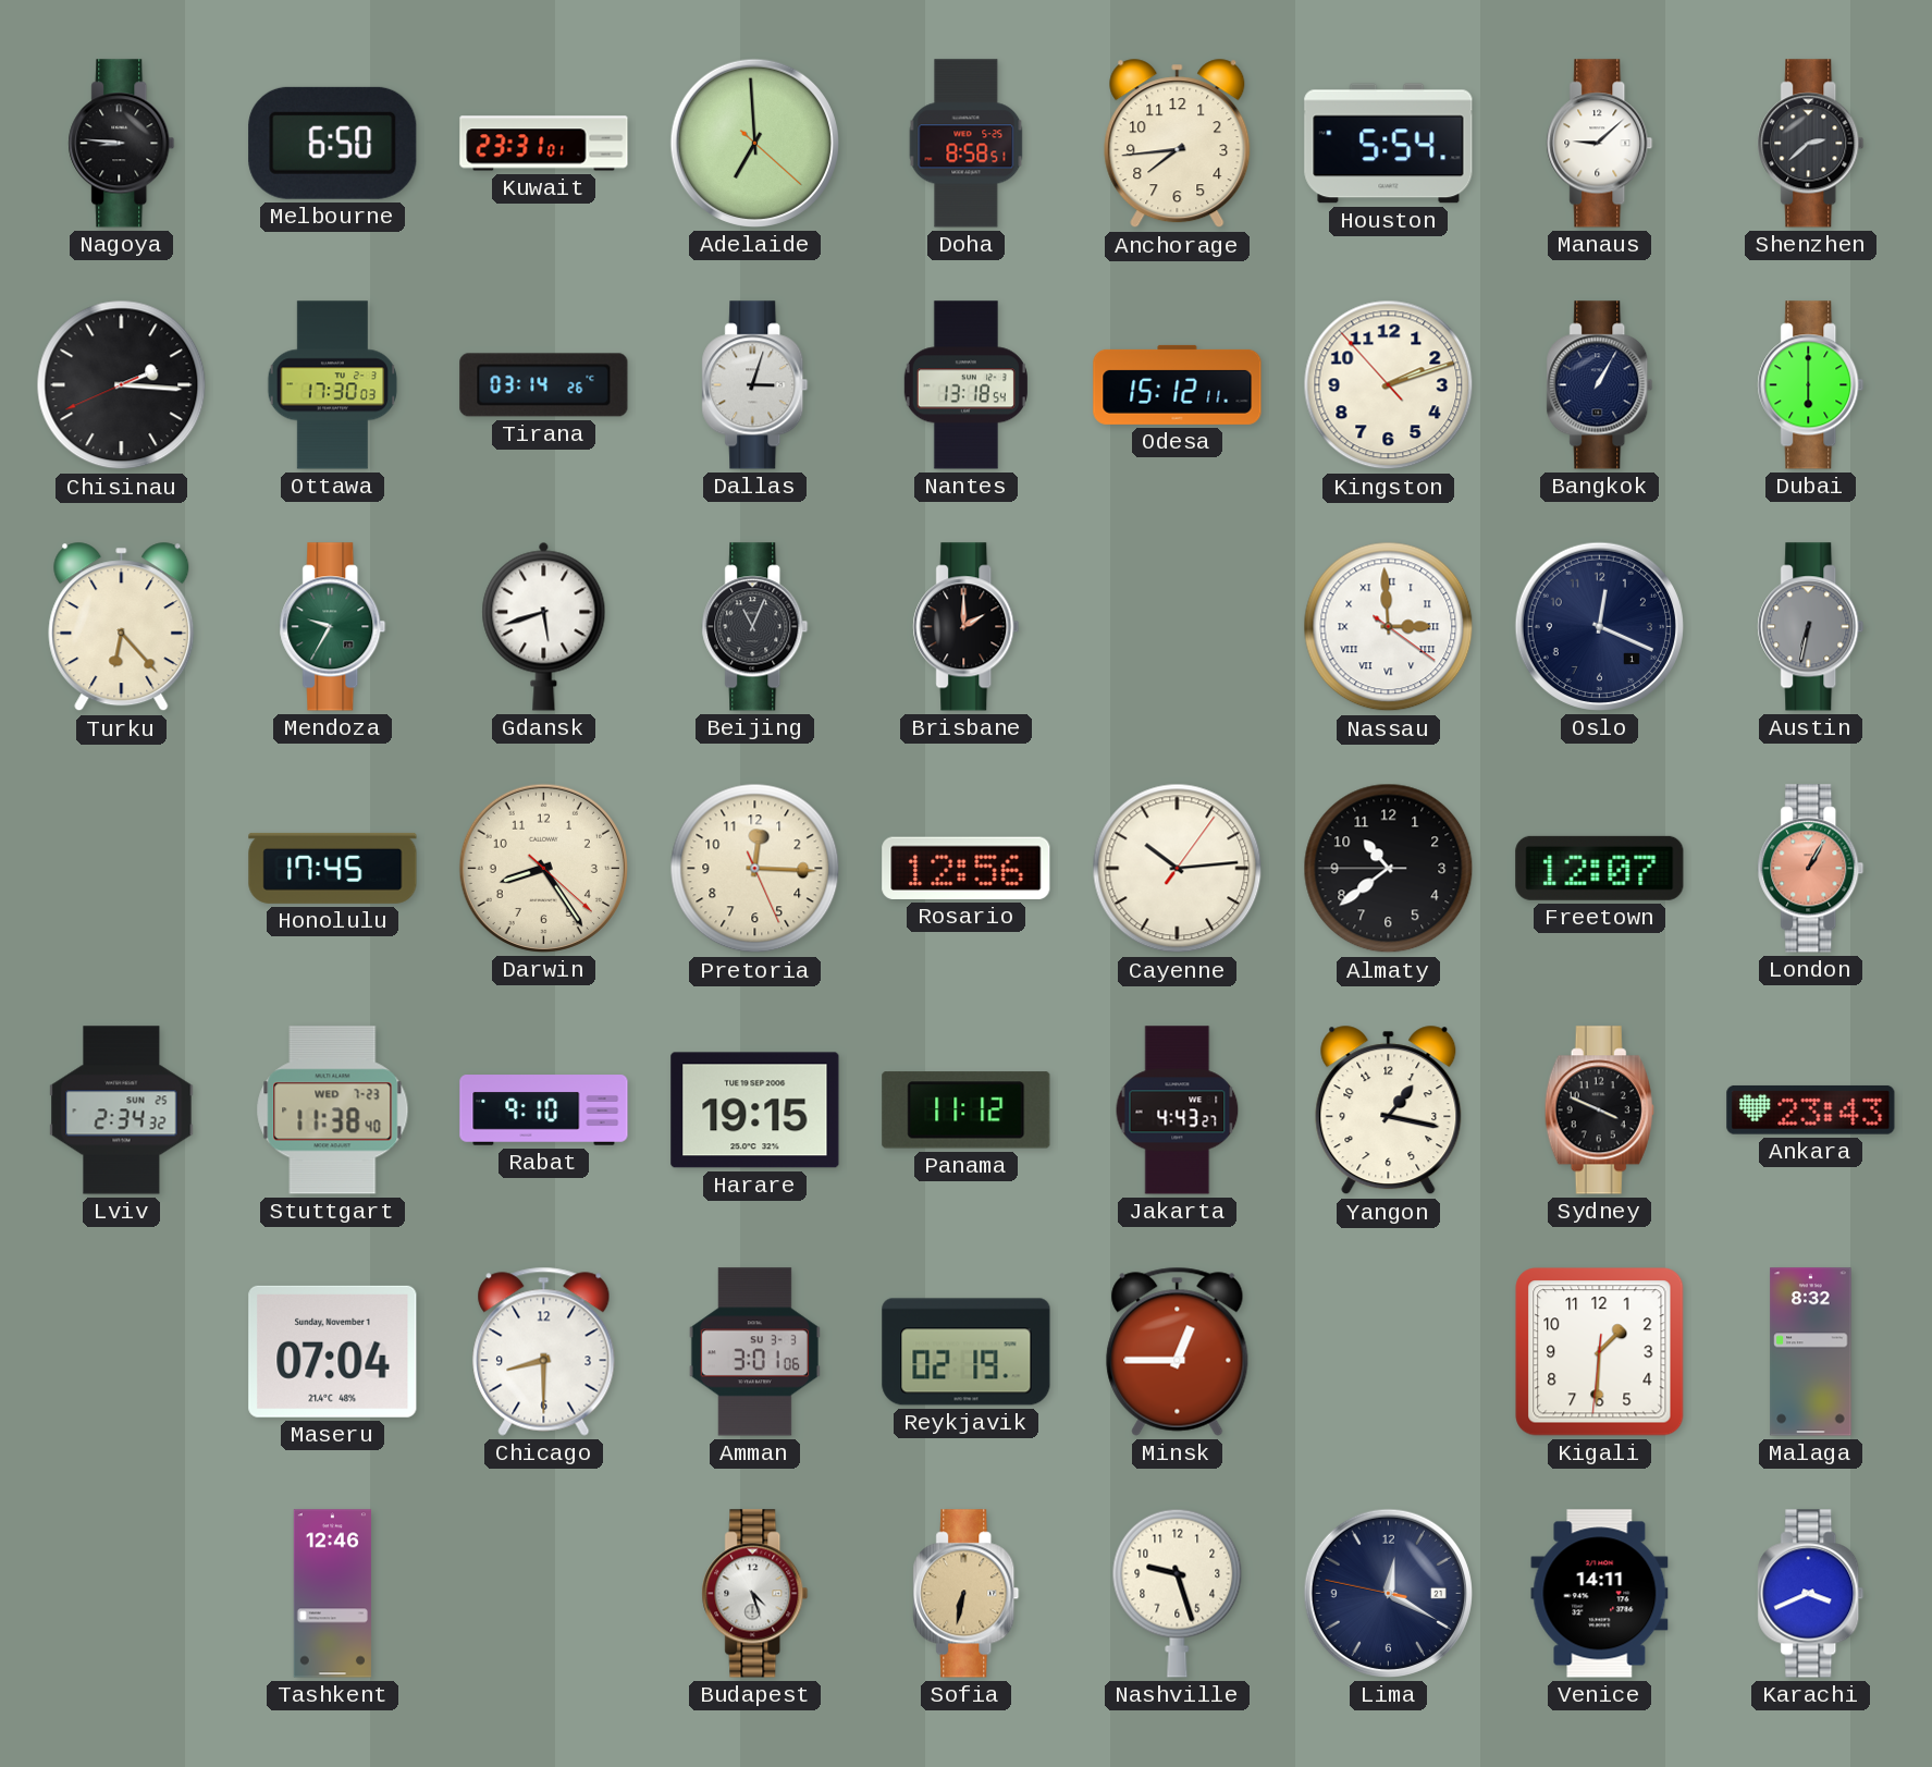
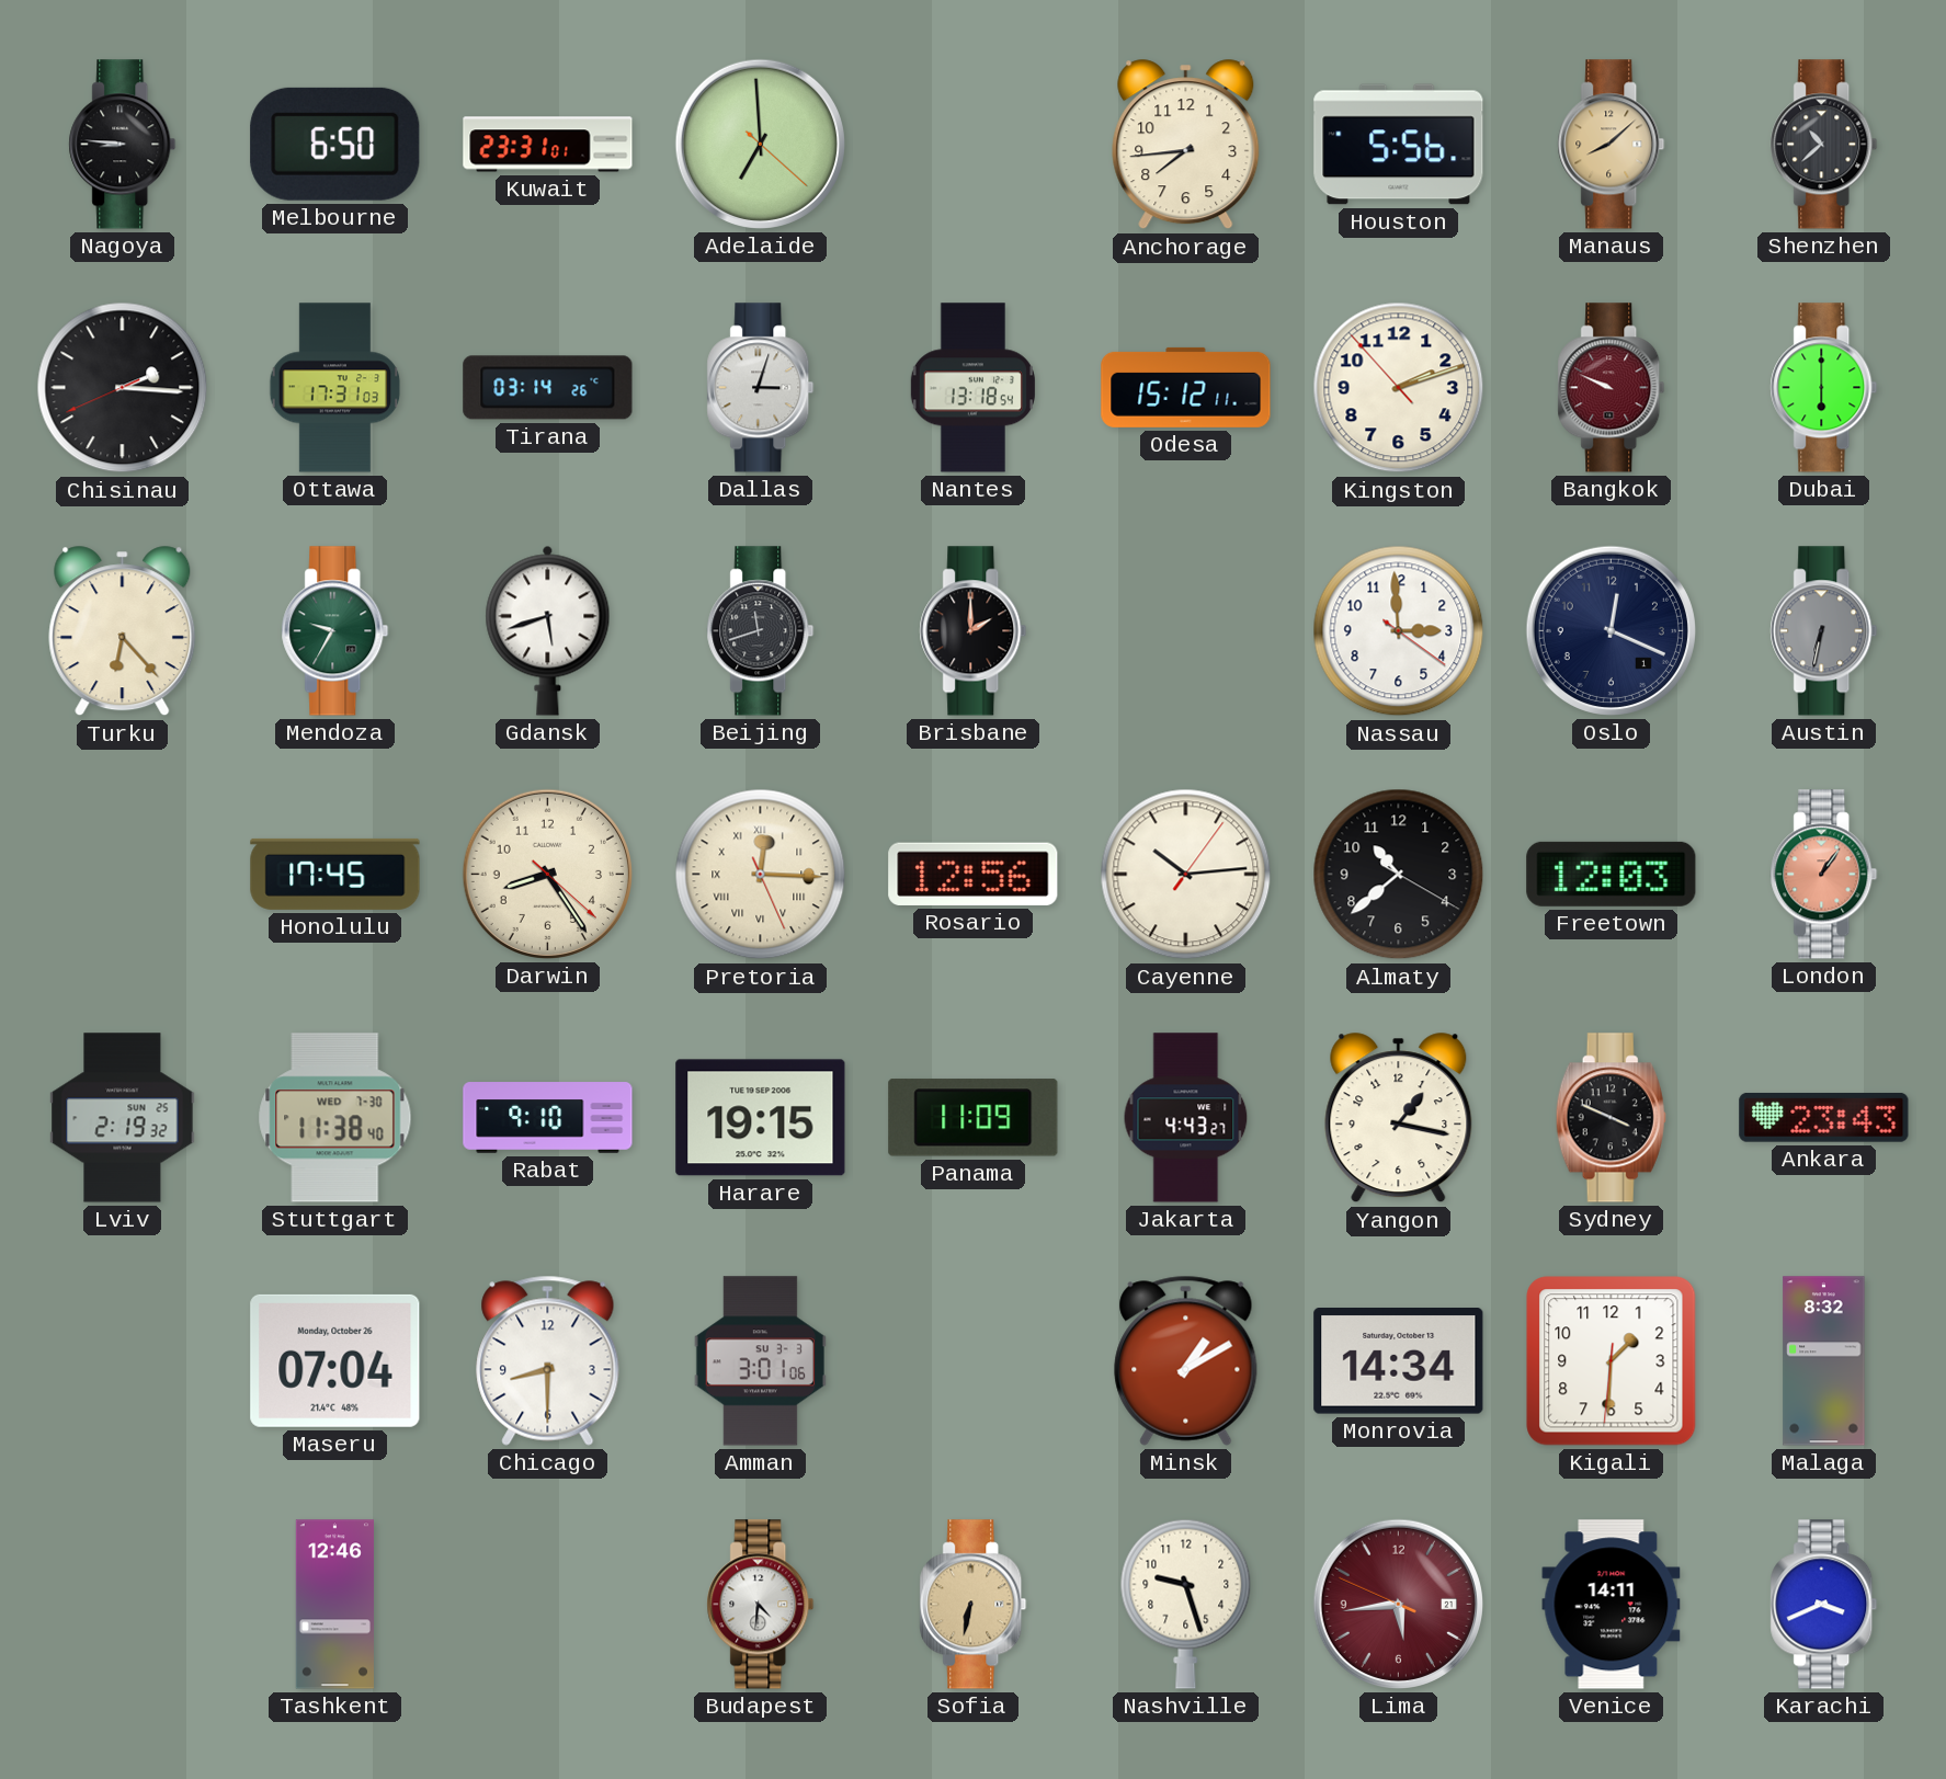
Doha: 8:58 -> none
Houston: 5:54 -> 5:56
Manaus: 9:08 -> 8:08
Manaus dial: white -> champagne
Shenzhen: 2:38 -> 10:38
Ottawa: 17:30 -> 17:31
Bangkok: 1:05 -> 9:49
Bangkok dial: navy -> burgundy
Beijing: 11:04 -> 11:42
Nassau numerals: Roman -> Arabic
Pretoria numerals: Arabic -> Roman
Almaty: 10:38:45 -> 10:38:20
Freetown: 12:07 -> 12:03
London: 1:05 -> 1:06
Lviv: 2:34 -> 2:19
Stuttgart date: WED 7-23 -> WED 7-30
Panama: 11:12 -> 11:09
Maseru date: Sunday, November 1 -> Monday, October 26
Reykjavik: 02:19 -> none
Minsk: 12:45 -> 1:10
Monrovia: none -> 14:34
Budapest: 4:27 -> 4:31
Lima: 12:19 -> 5:43
Lima dial: navy -> burgundy
